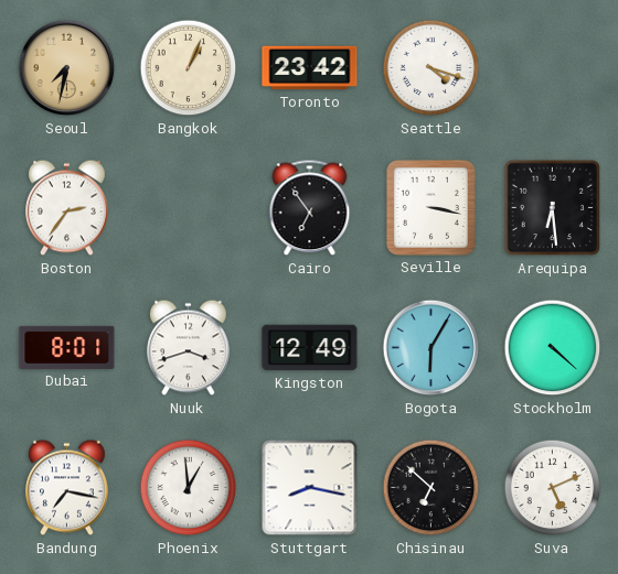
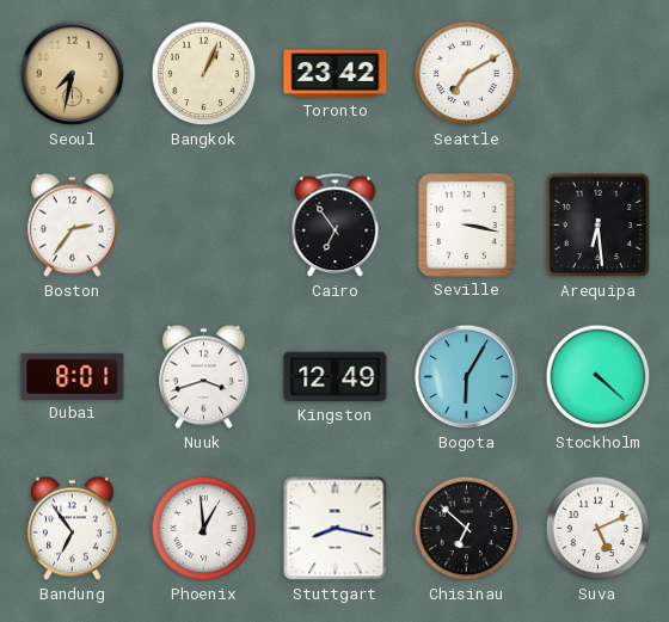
Seattle: 4:18 -> 7:10
Bandung: 7:17 -> 6:54
